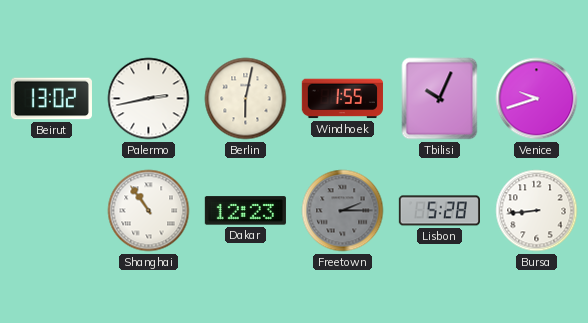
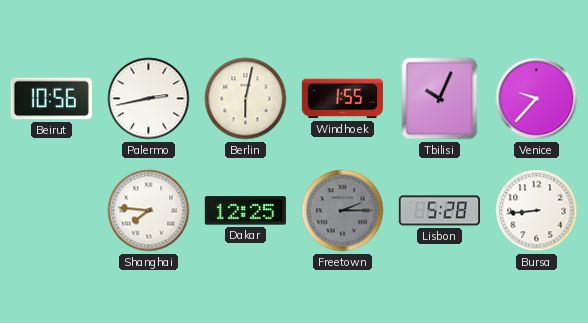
Beirut: 13:02 -> 10:56
Venice: 9:42 -> 9:37
Shanghai: 10:54 -> 7:46
Dakar: 12:23 -> 12:25
